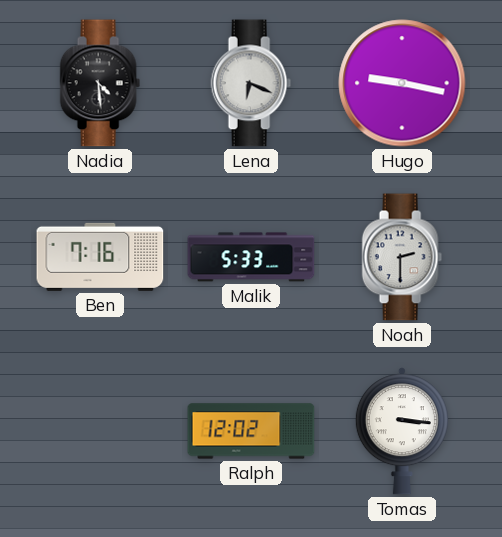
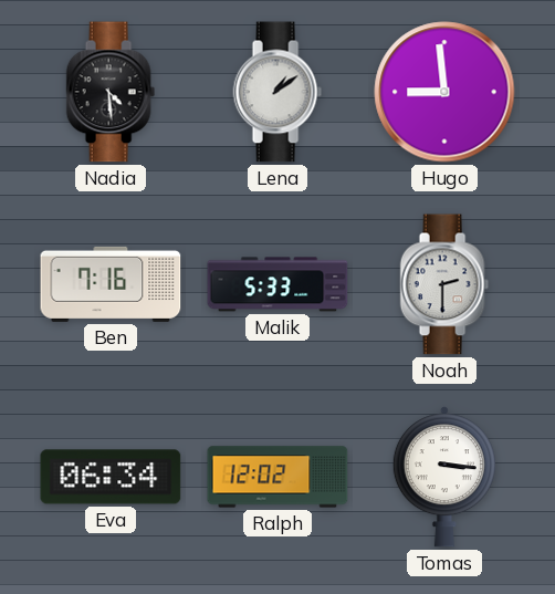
Lena: 6:19 -> 1:09
Hugo: 9:17 -> 8:59
Eva: none -> 06:34
